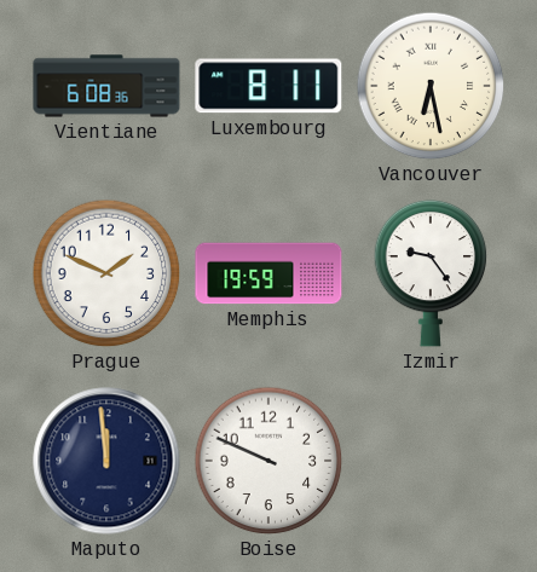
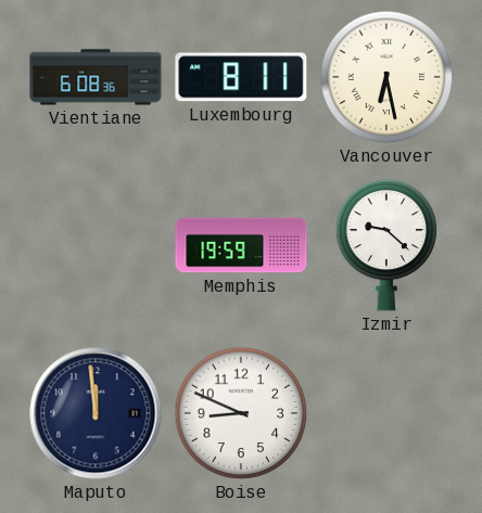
Prague: 1:49 -> none
Izmir: 9:24 -> 9:22
Boise: 9:49 -> 8:49
